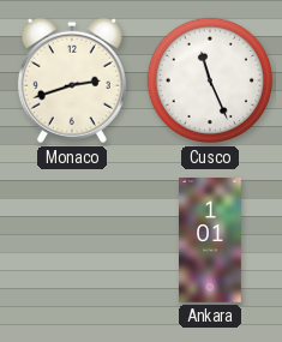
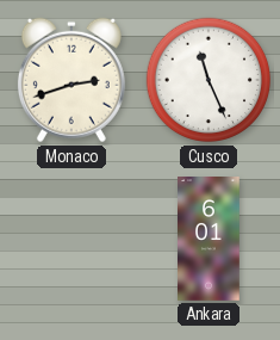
Ankara: 1:01 -> 6:01
